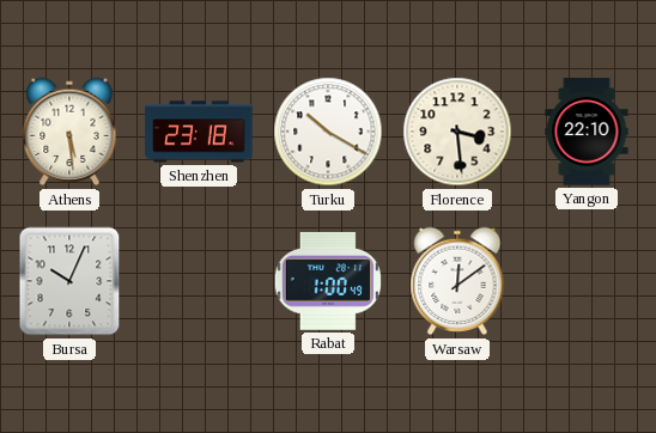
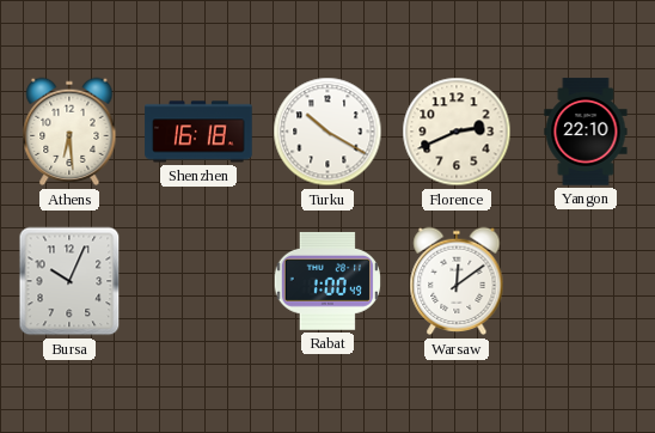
Athens: 5:29 -> 6:29
Shenzhen: 23:18 -> 16:18
Florence: 3:29 -> 2:41
